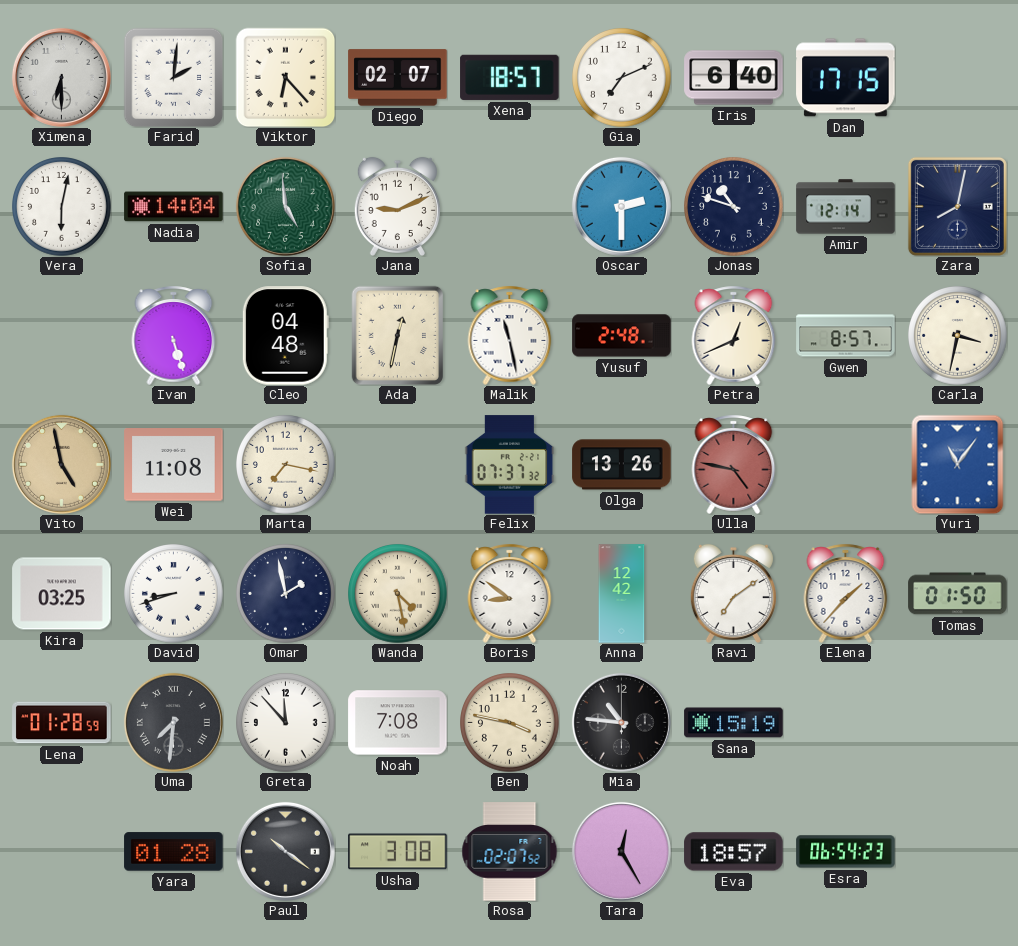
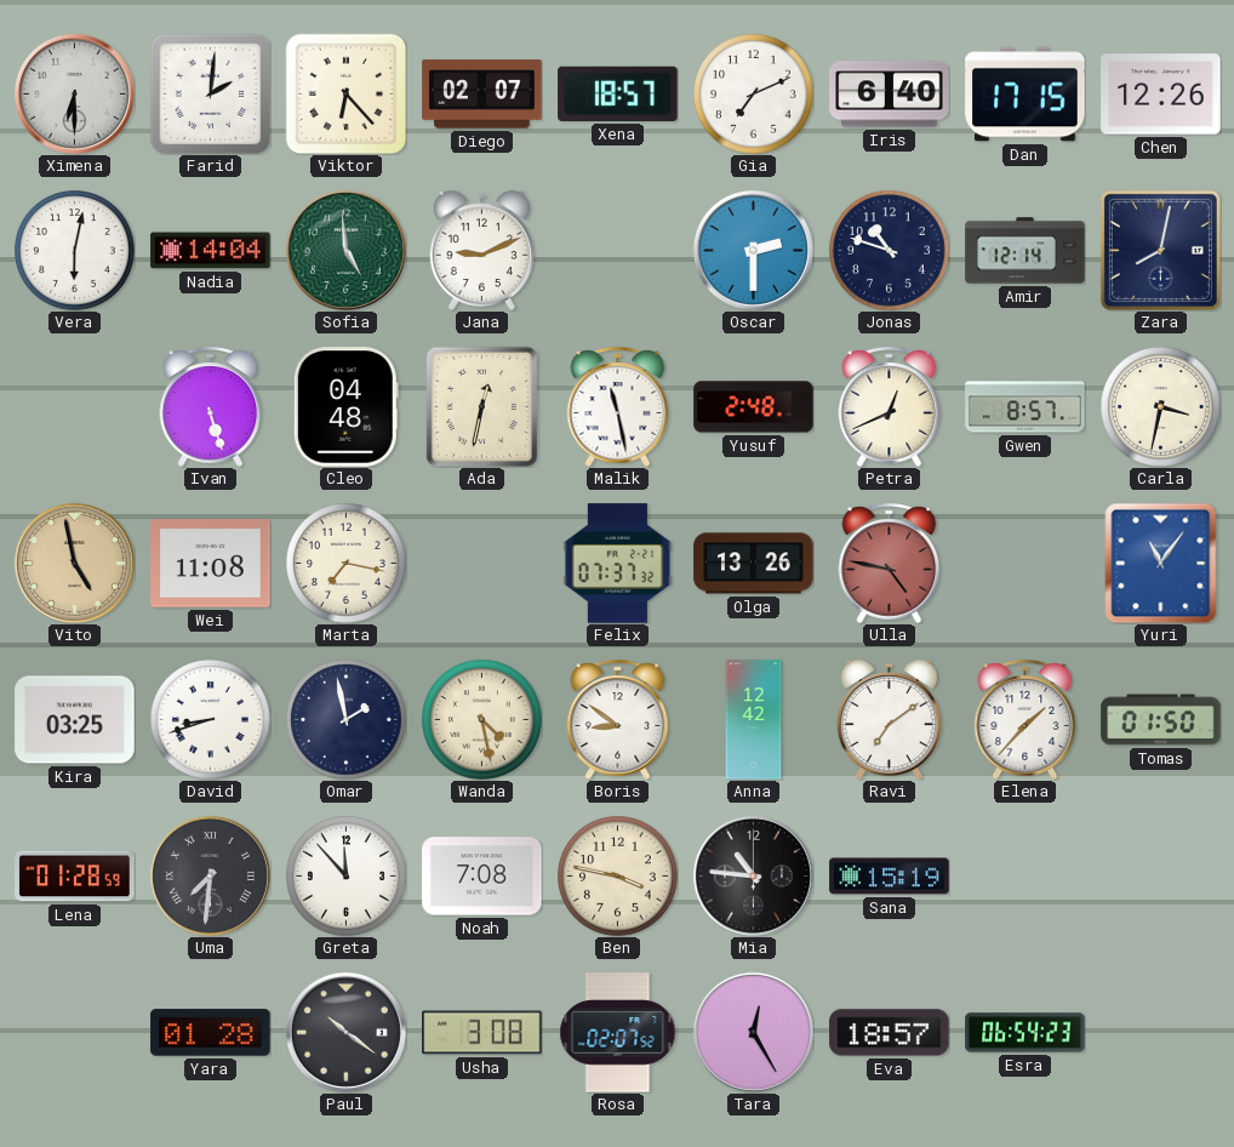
Chen: none -> 12:26
